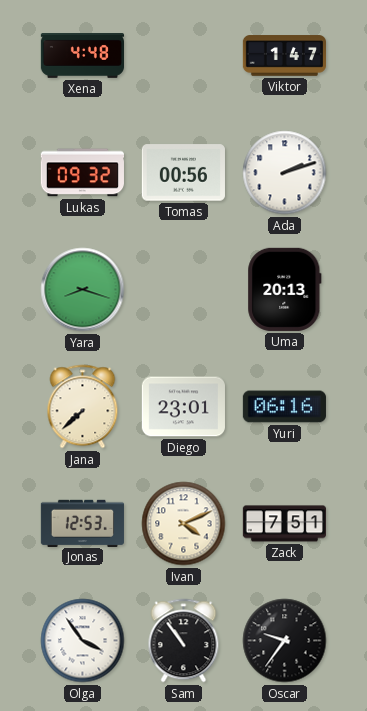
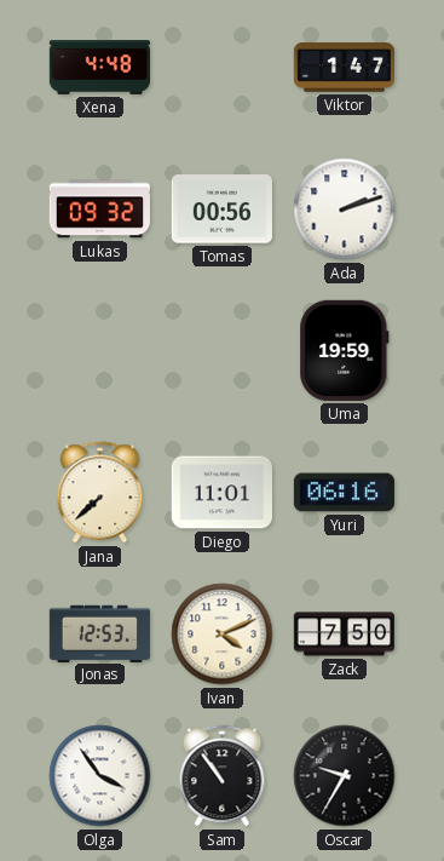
Yara: 8:18 -> none
Uma: 20:13 -> 19:59
Diego: 23:01 -> 11:01
Zack: 7:51 -> 7:50
Oscar: 9:36 -> 9:35
